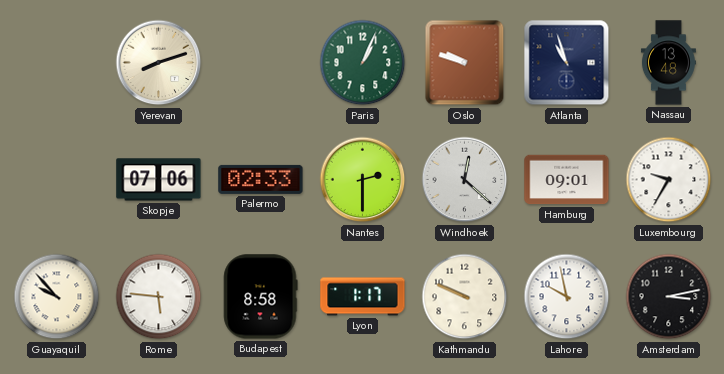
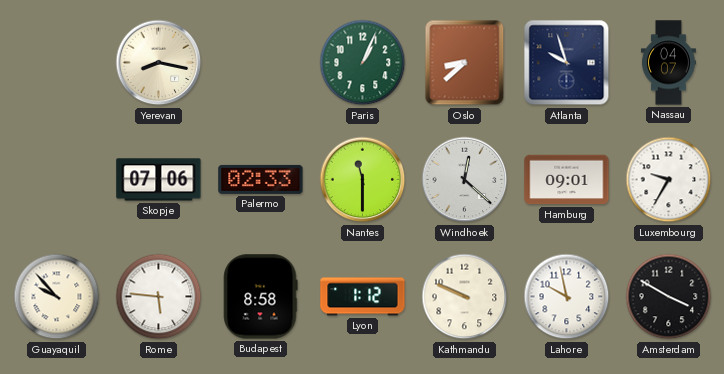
Yerevan: 8:12 -> 8:17
Oslo: 9:48 -> 8:38
Atlanta: 10:57 -> 9:57
Nassau: 13:48 -> 04:07
Nantes: 2:30 -> 11:30
Lyon: 1:17 -> 1:12
Amsterdam: 3:13 -> 3:50
